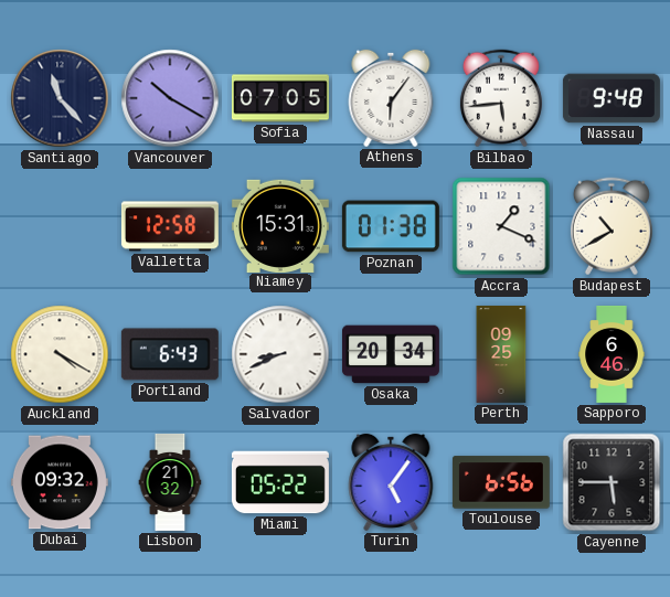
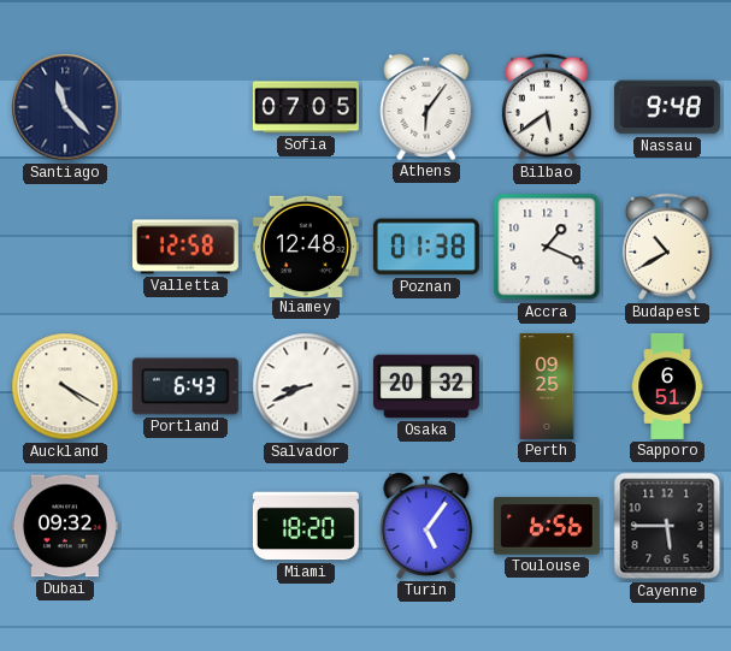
Vancouver: 10:20 -> none
Bilbao: 5:44 -> 5:39
Niamey: 15:31 -> 12:48
Osaka: 20:34 -> 20:32
Sapporo: 6:46 -> 6:51
Lisbon: 21:32 -> none
Miami: 05:22 -> 18:20
